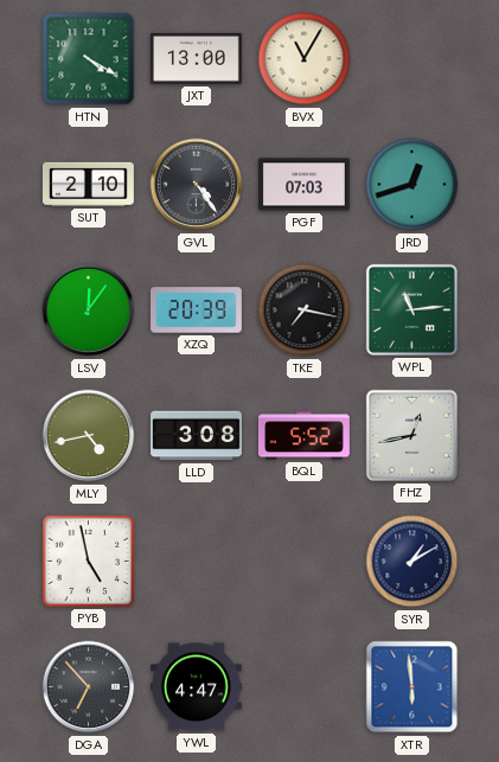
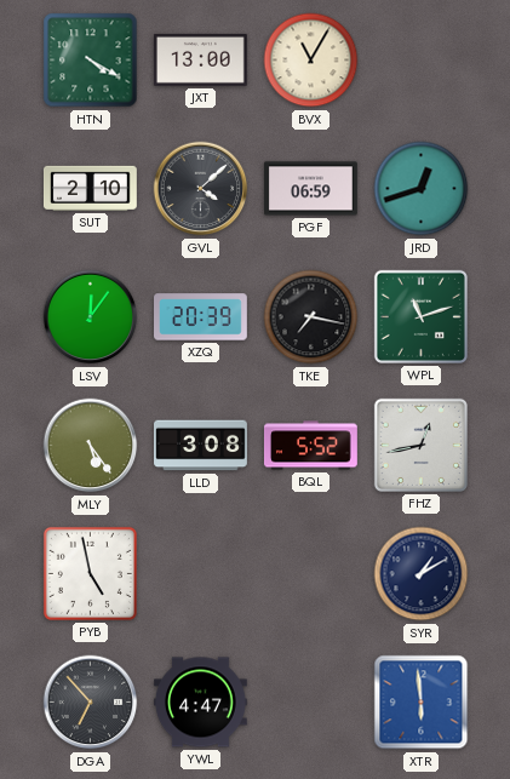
GVL: 4:24 -> 4:08
PGF: 07:03 -> 06:59
WPL: 11:14 -> 11:12
MLY: 4:43 -> 5:24
